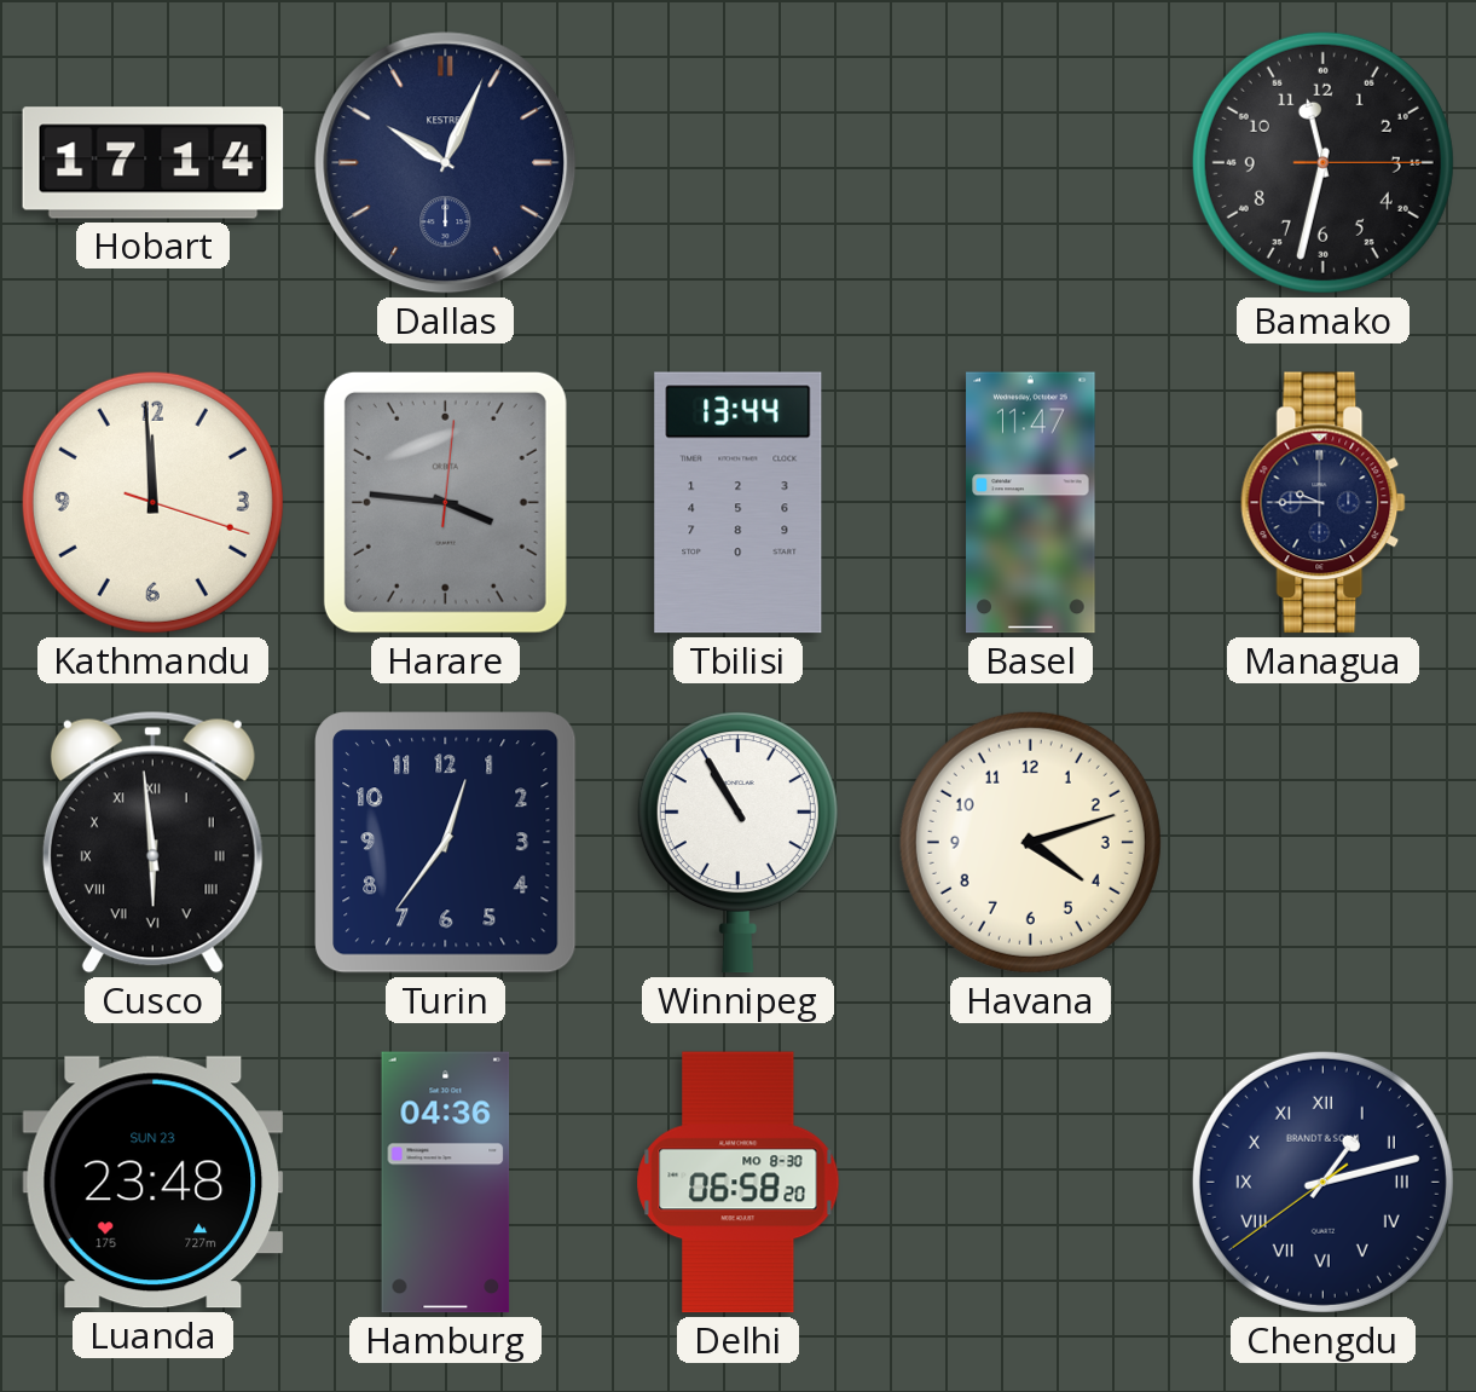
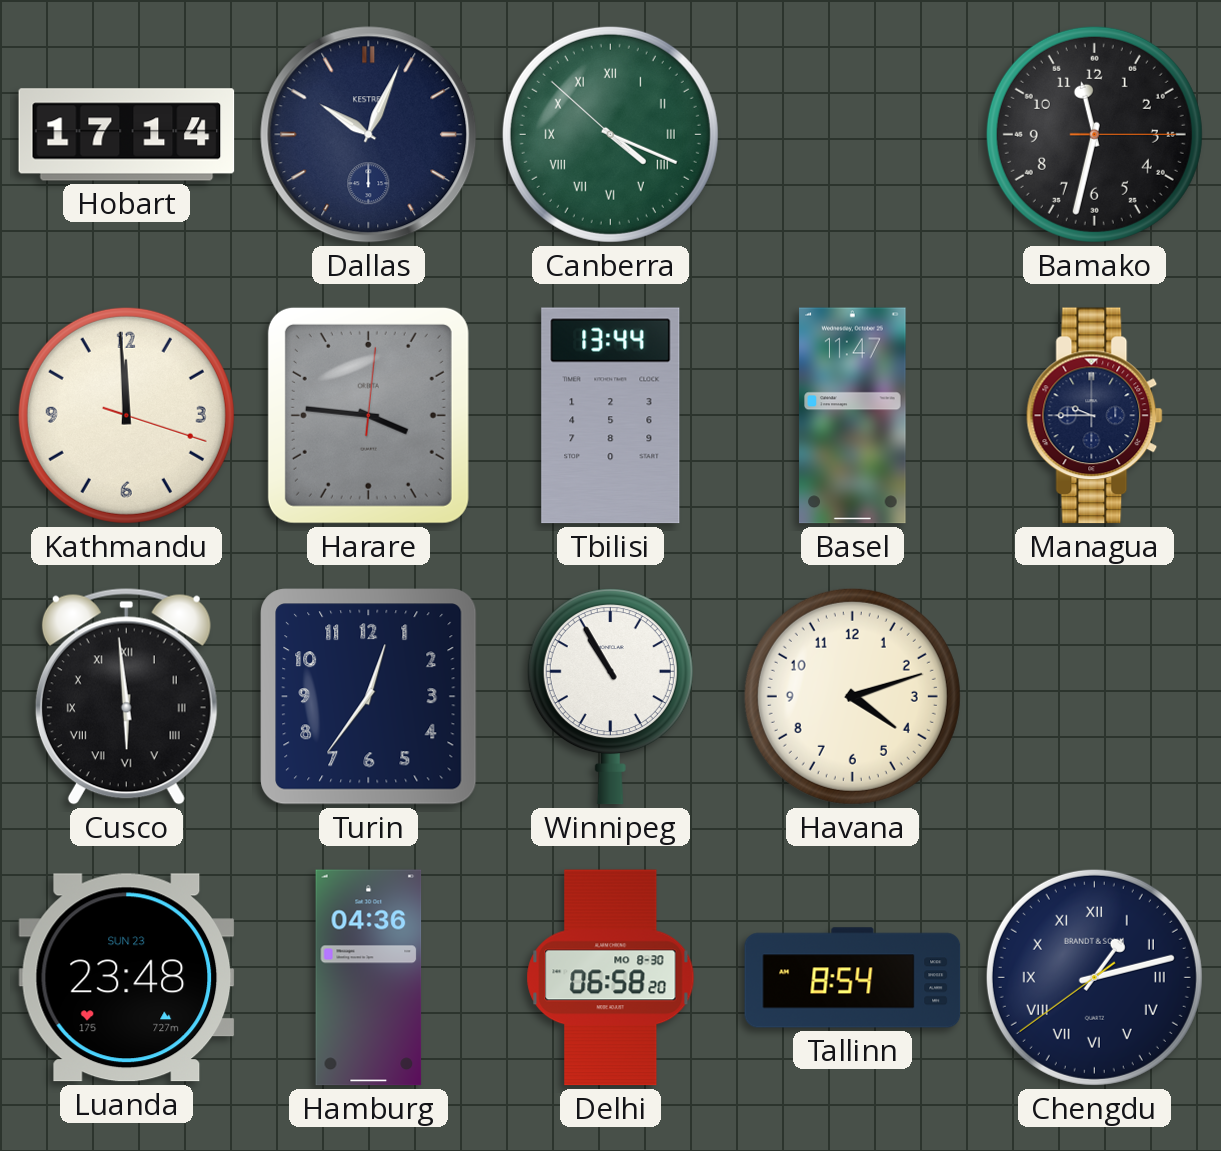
Canberra: none -> 4:18
Tallinn: none -> 8:54
